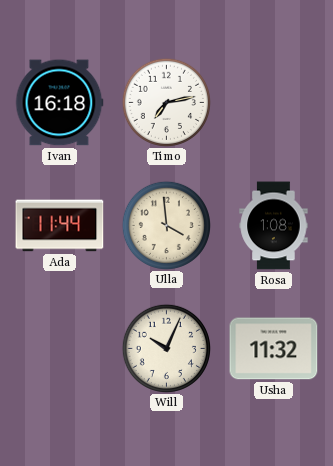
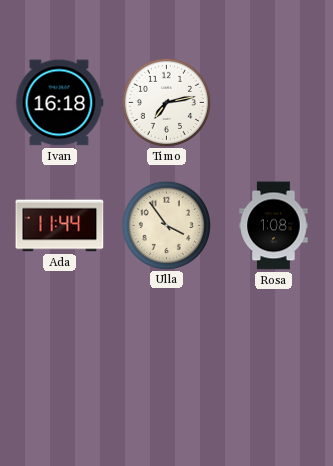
Ulla: 3:59 -> 3:54
Will: 10:04 -> none
Usha: 11:32 -> none
